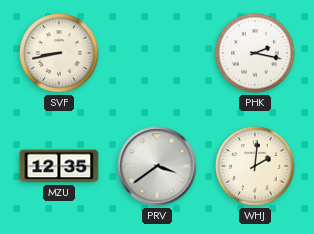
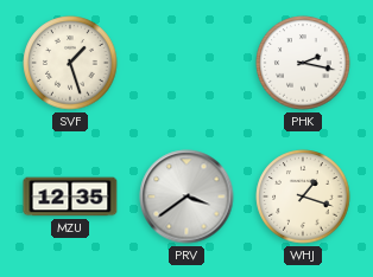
SVF: 8:43 -> 1:27
WHJ: 2:01 -> 1:18
